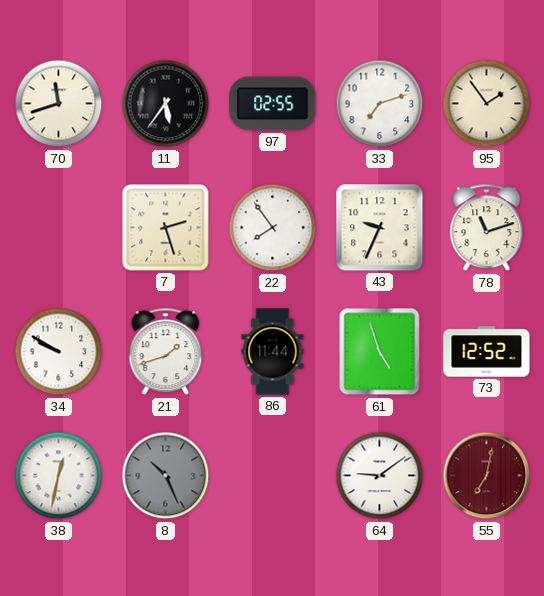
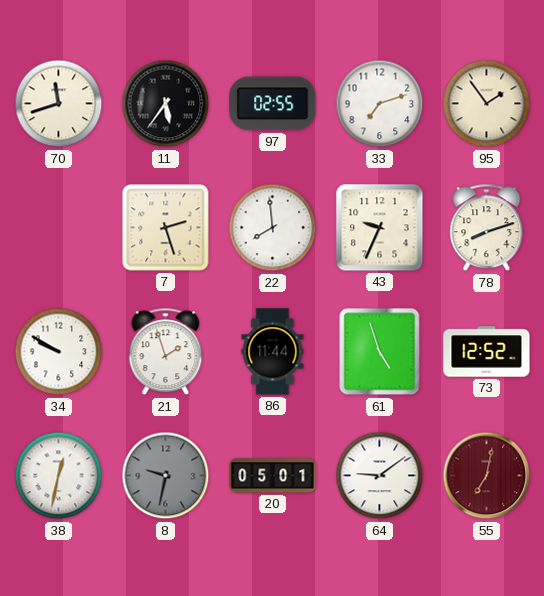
22: 7:54 -> 7:59
78: 11:12 -> 8:12
21: 1:42 -> 1:57
8: 10:26 -> 9:32
20: none -> 05:01
